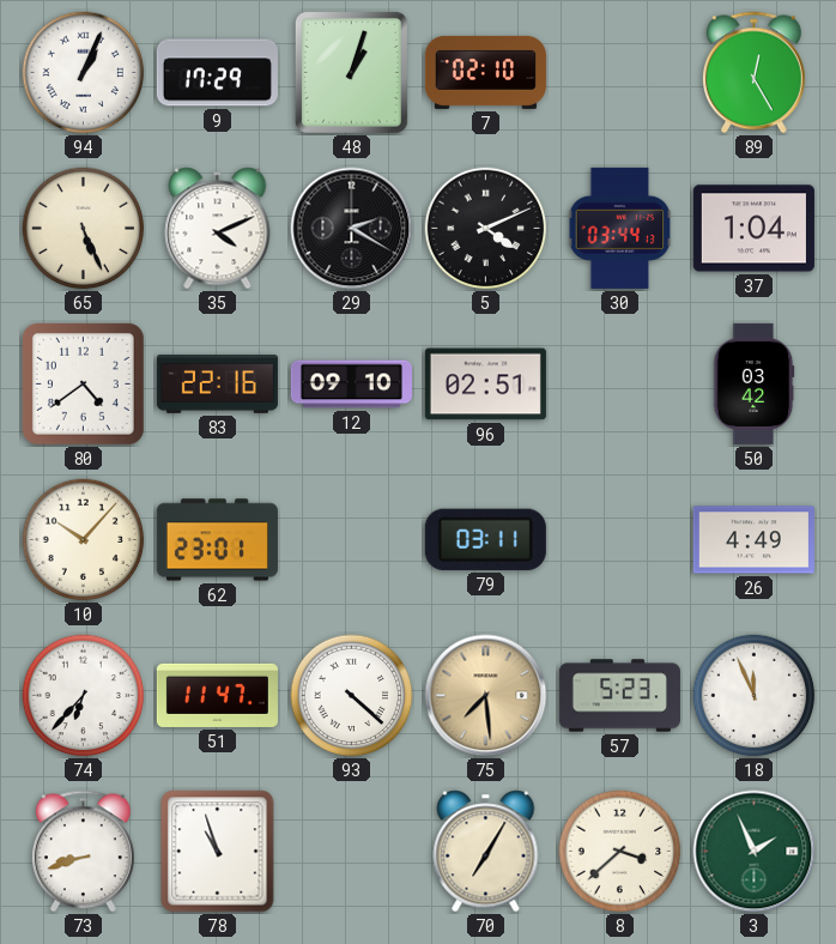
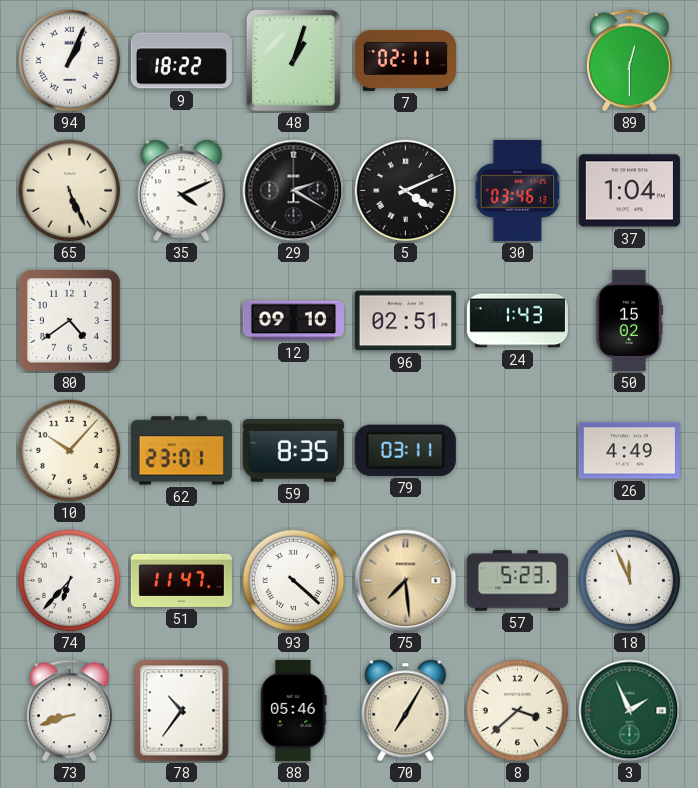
9: 17:29 -> 18:22
7: 02:10 -> 02:11
89: 12:25 -> 12:30
30: 03:44 -> 03:46
83: 22:16 -> none
24: none -> 1:43
50: 03:42 -> 15:02
59: none -> 8:35
78: 10:57 -> 10:36
88: none -> 05:46
